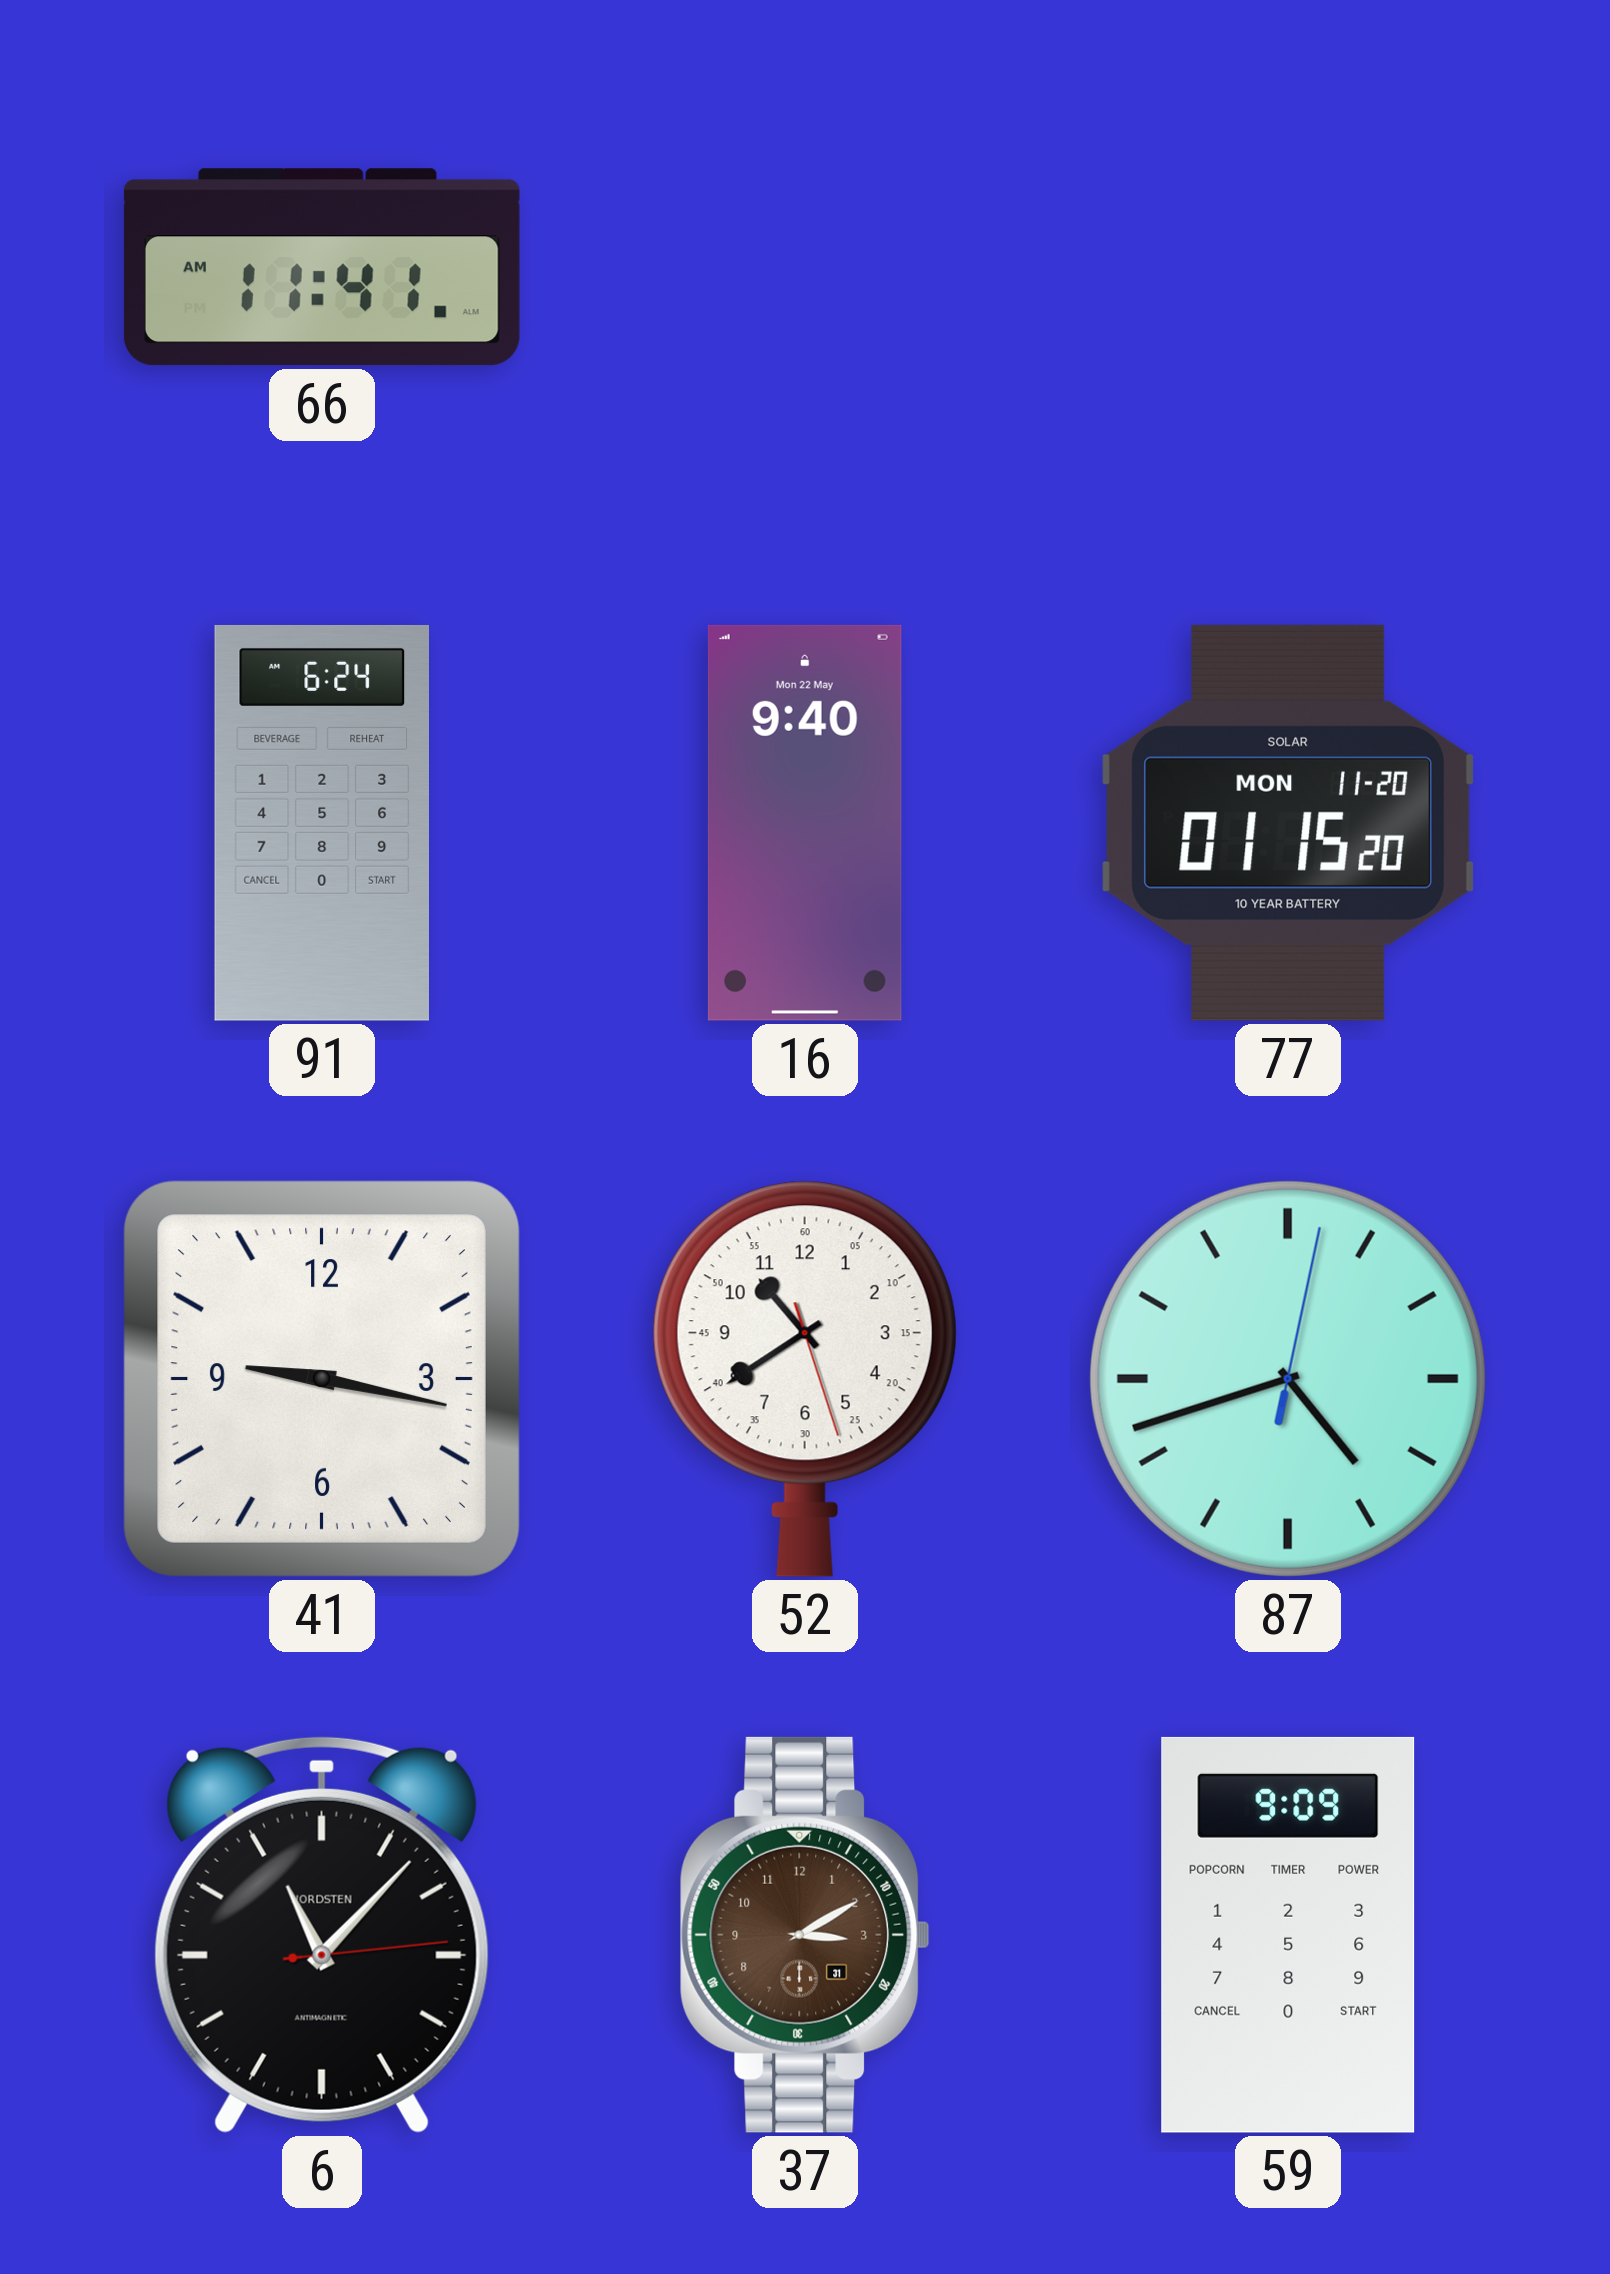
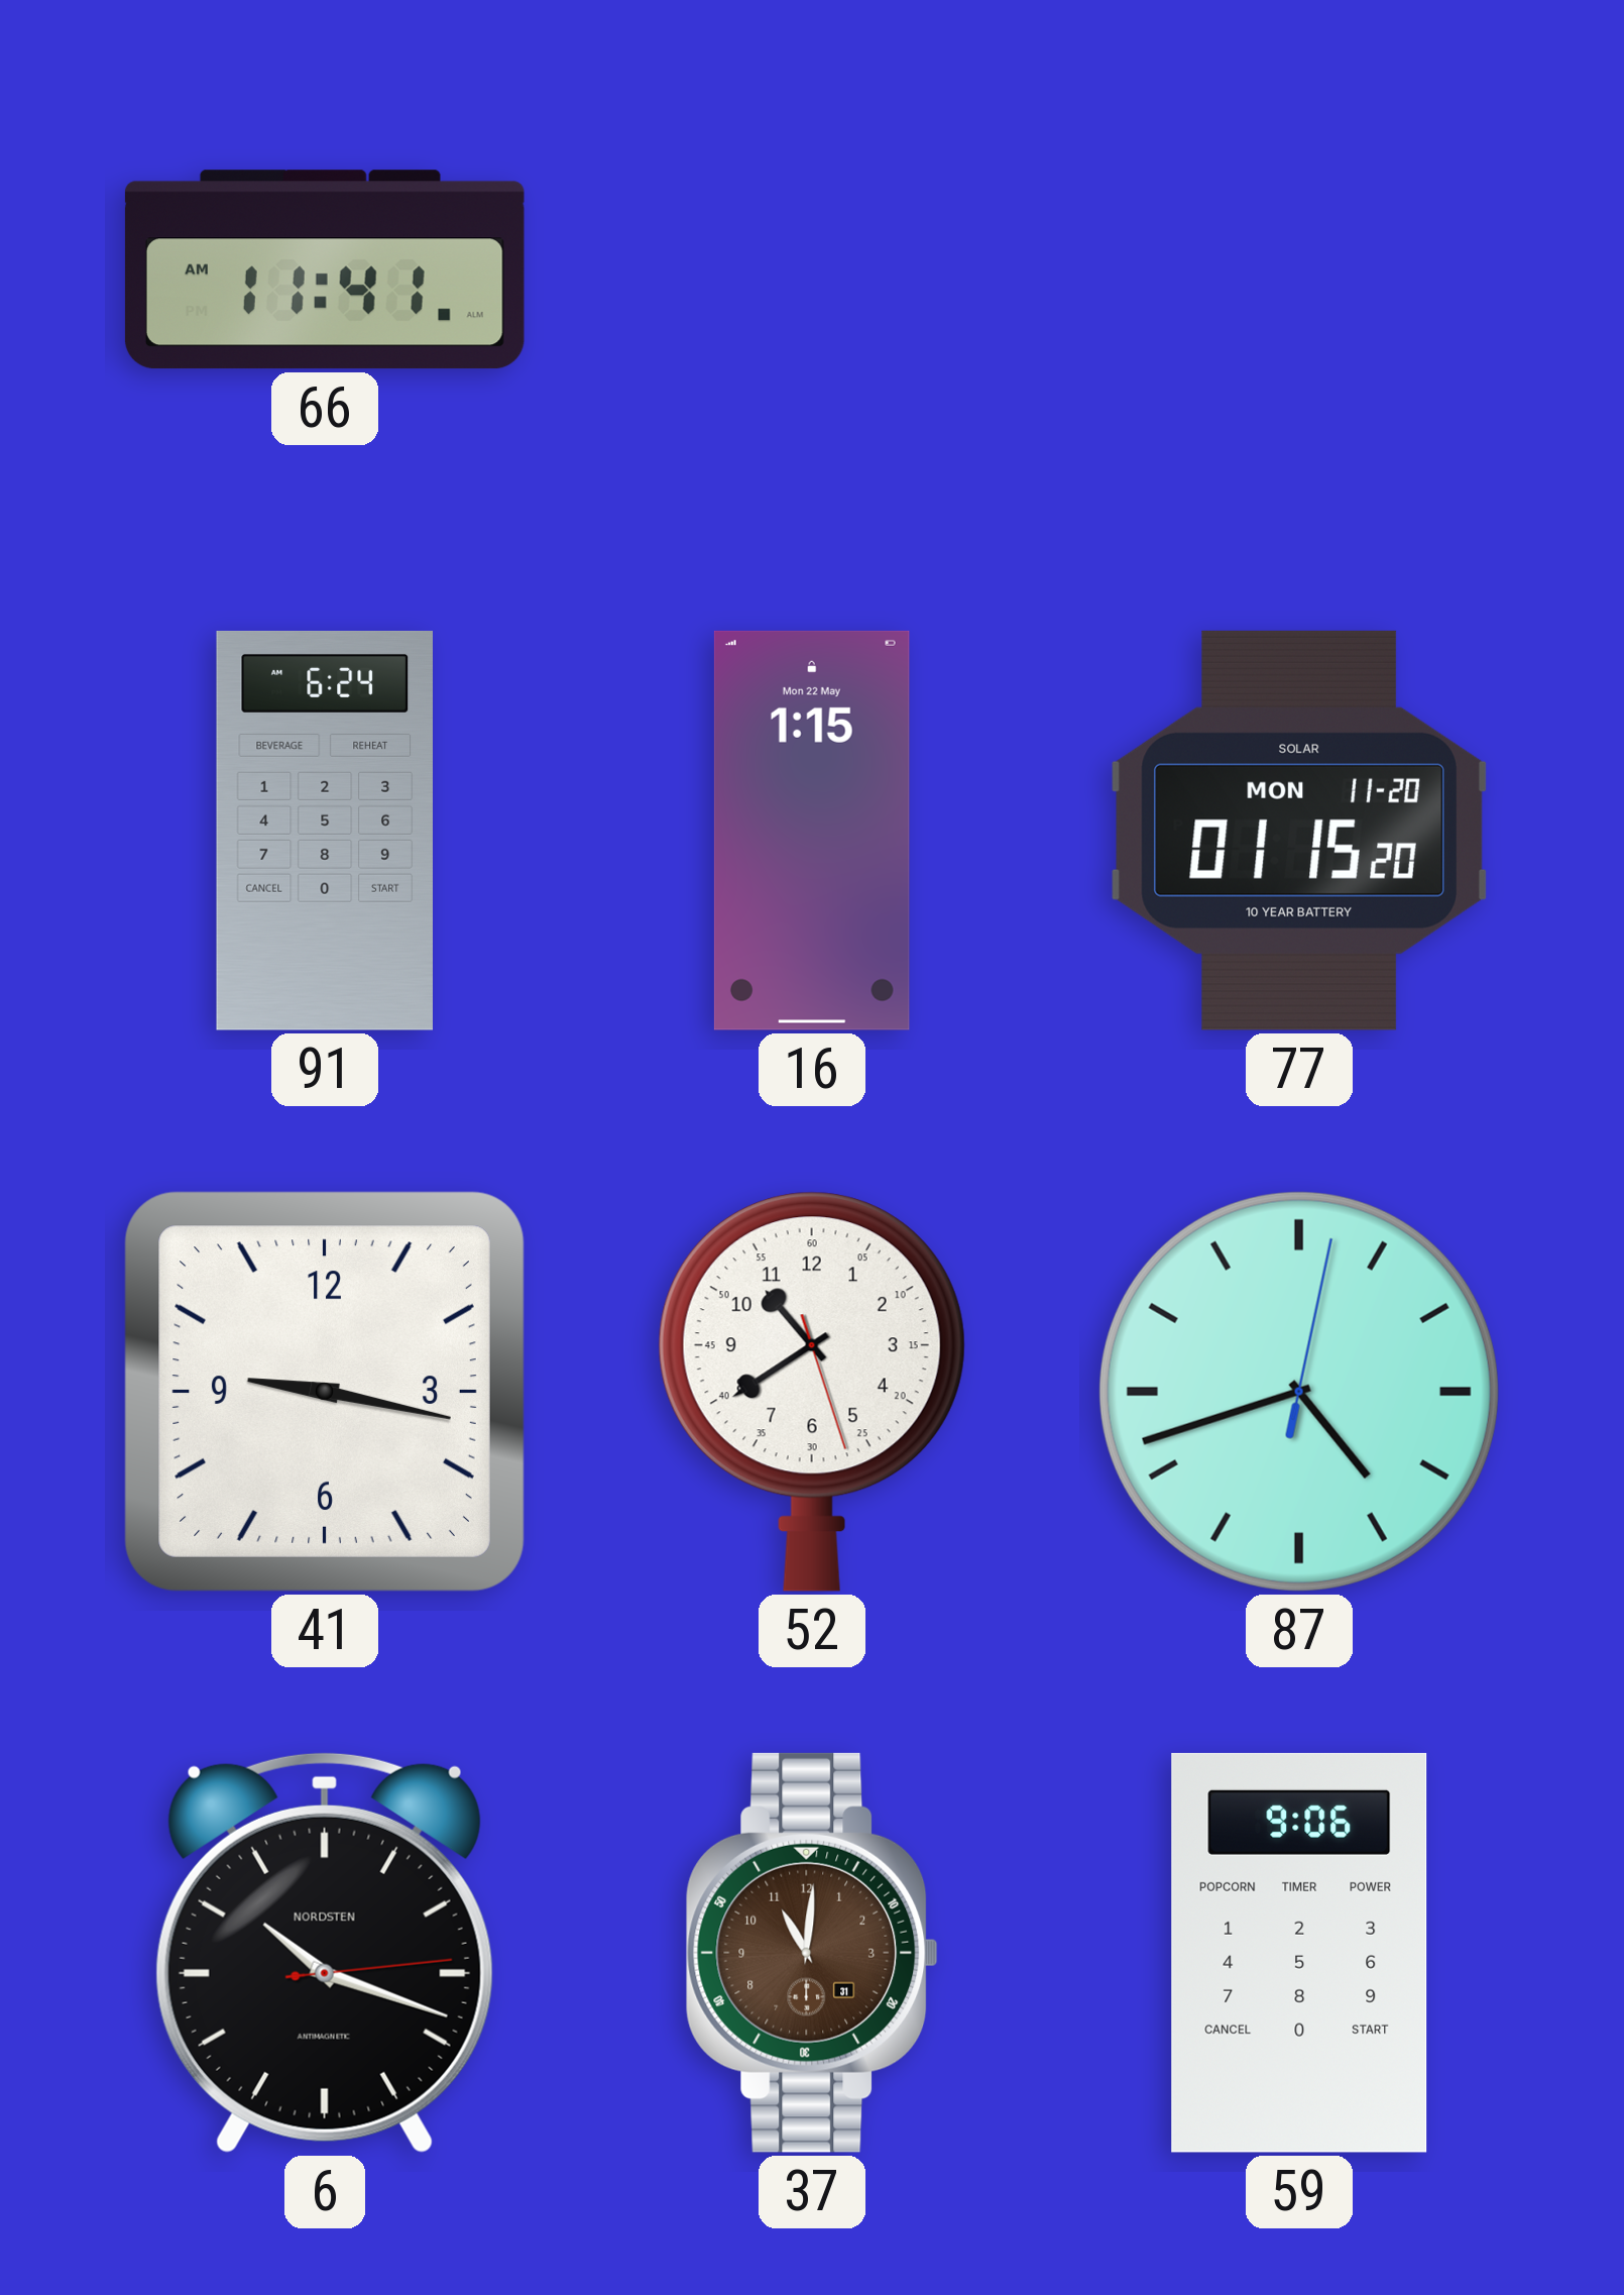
16: 9:40 -> 1:15
6: 11:07 -> 10:18
37: 3:10 -> 11:01
59: 9:09 -> 9:06
